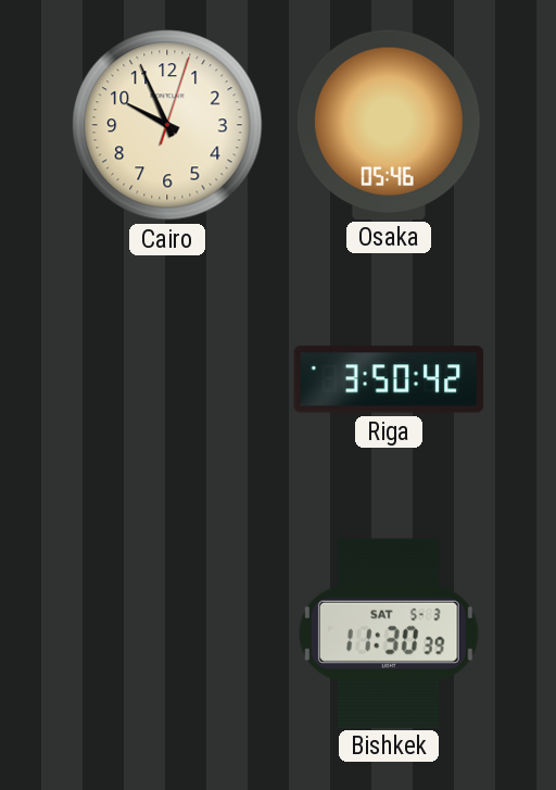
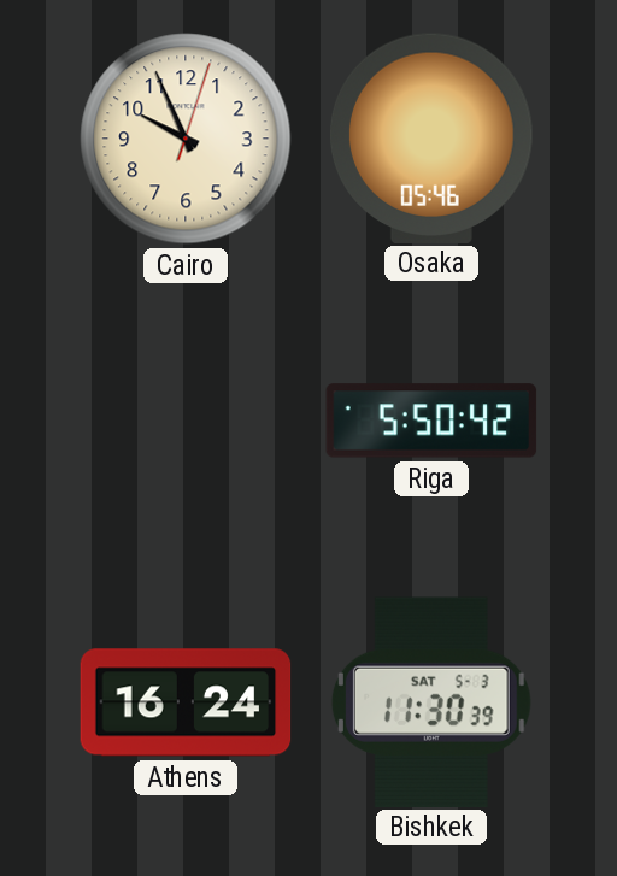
Riga: 3:50 -> 5:50
Athens: none -> 16:24
